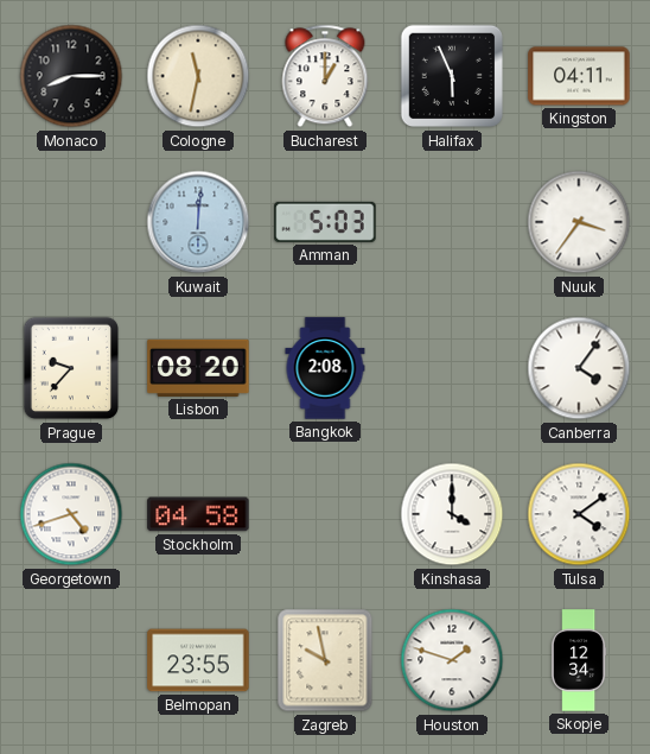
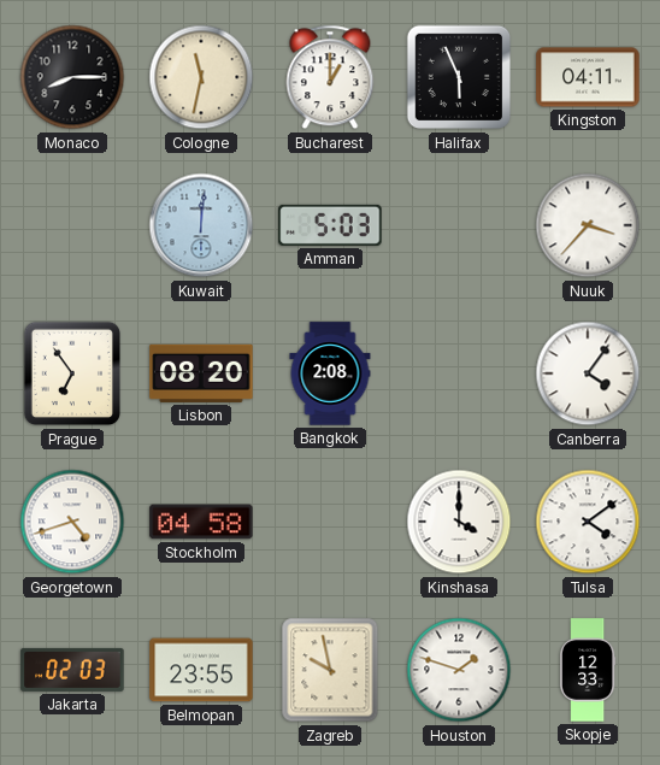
Nuuk: 3:36 -> 3:37
Prague: 9:37 -> 6:54
Jakarta: none -> 02:03
Skopje: 12:34 -> 12:33
